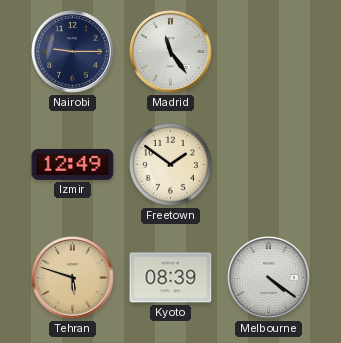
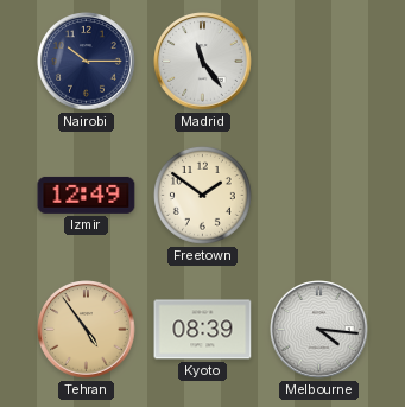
Nairobi: 9:15 -> 10:15
Tehran: 5:48 -> 4:54
Melbourne: 4:21 -> 4:16
